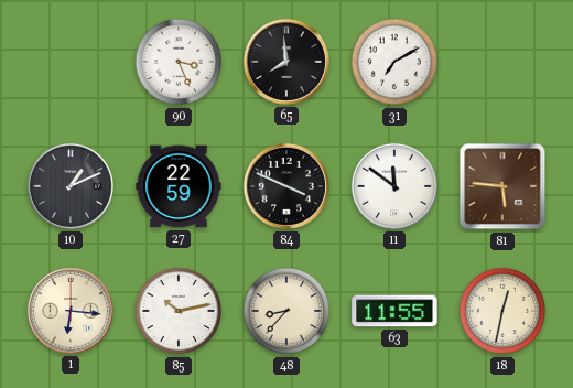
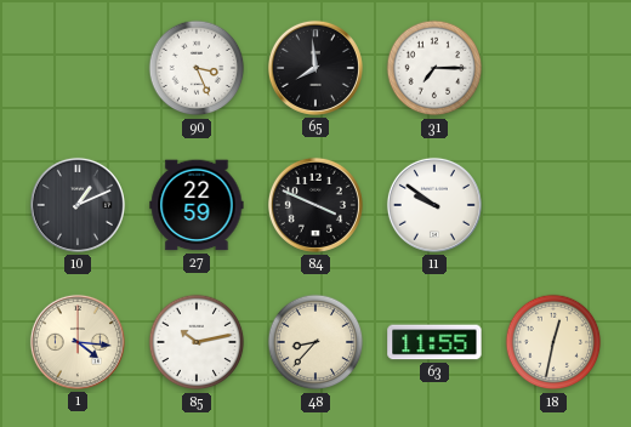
31: 7:10 -> 7:15
11: 11:51 -> 9:51
81: 5:46 -> none
1: 6:16 -> 4:16
